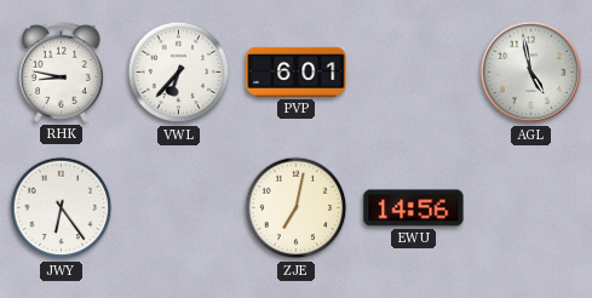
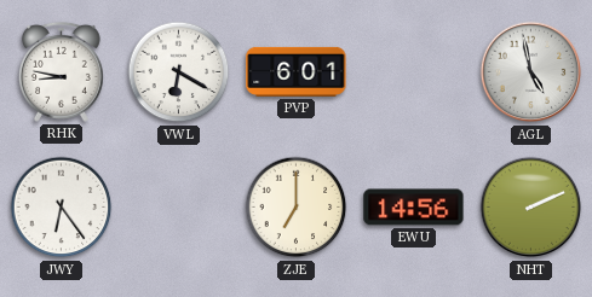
VWL: 6:37 -> 6:20
ZJE: 7:02 -> 7:00
NHT: none -> 2:11
